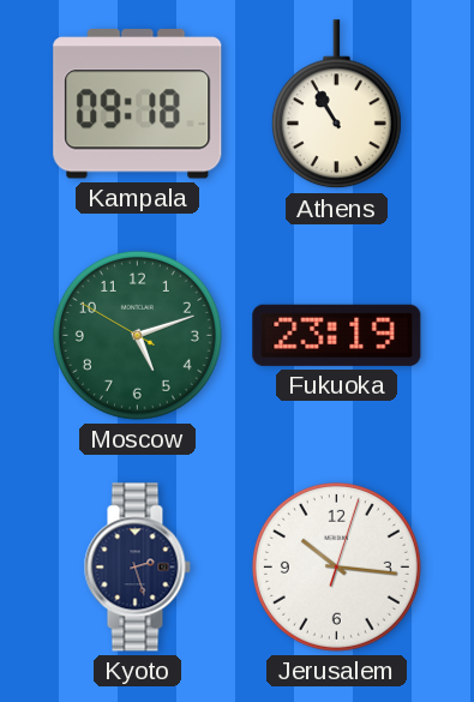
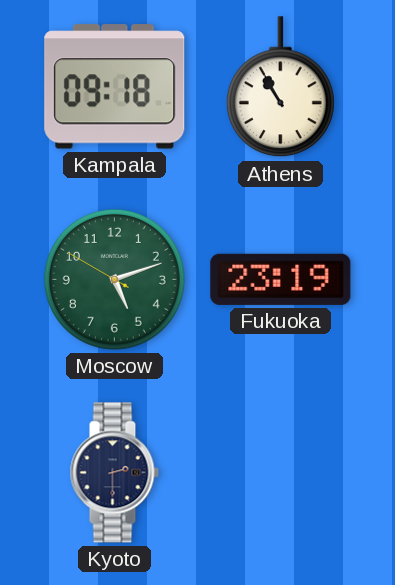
Kyoto: 2:27 -> 2:30
Jerusalem: 10:16 -> none
